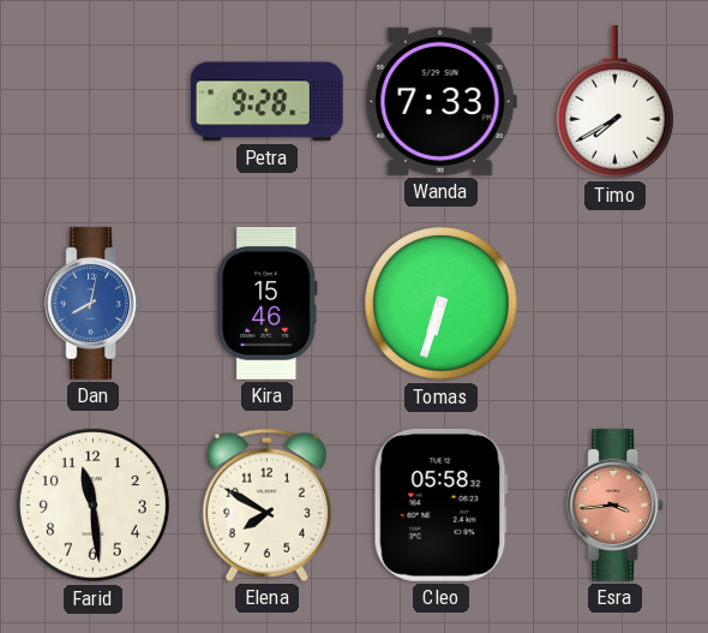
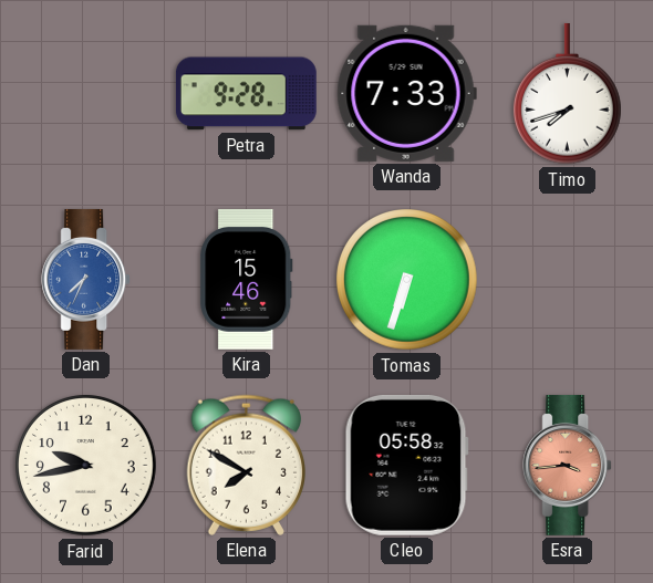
Timo: 7:40 -> 7:42
Dan: 8:02 -> 7:34
Farid: 11:29 -> 9:43
